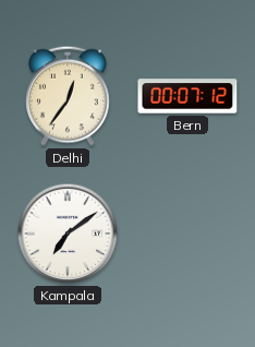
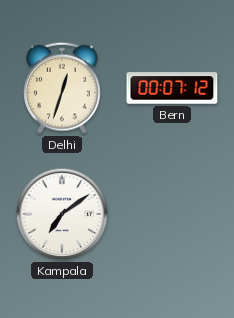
Delhi: 12:36 -> 12:33
